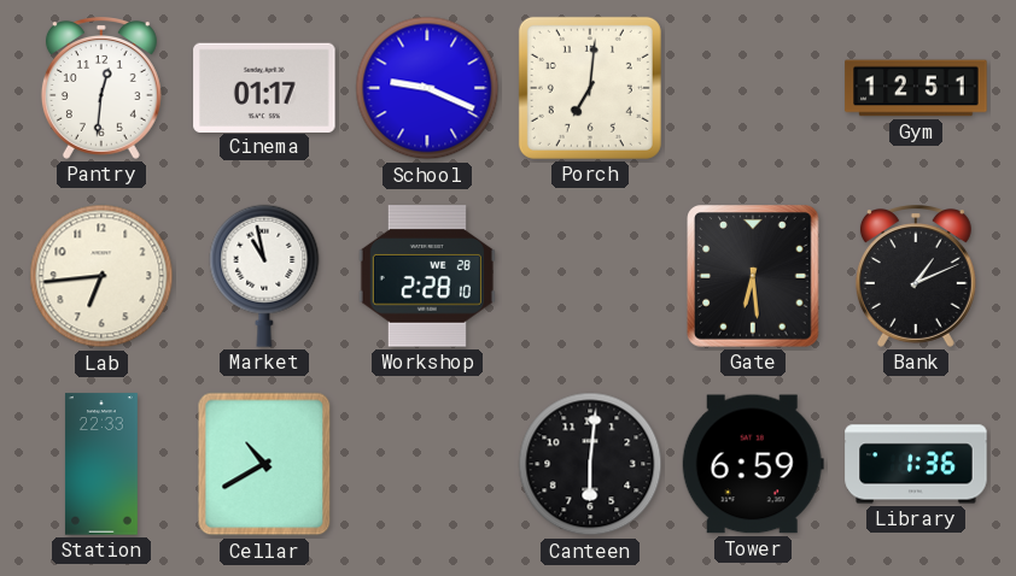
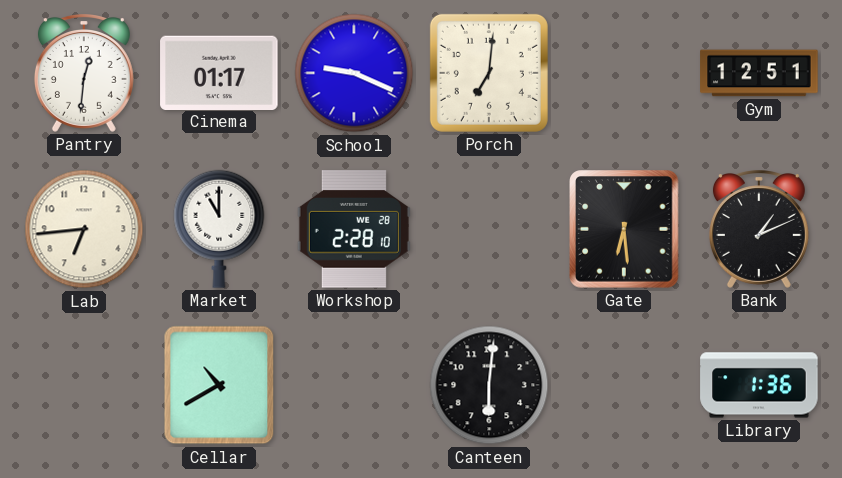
Market: 10:58 -> 11:00
Station: 22:33 -> none
Tower: 6:59 -> none
